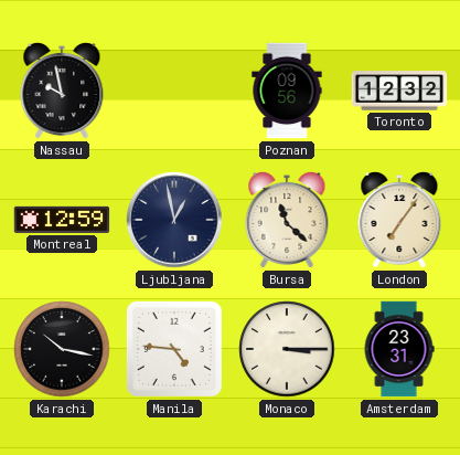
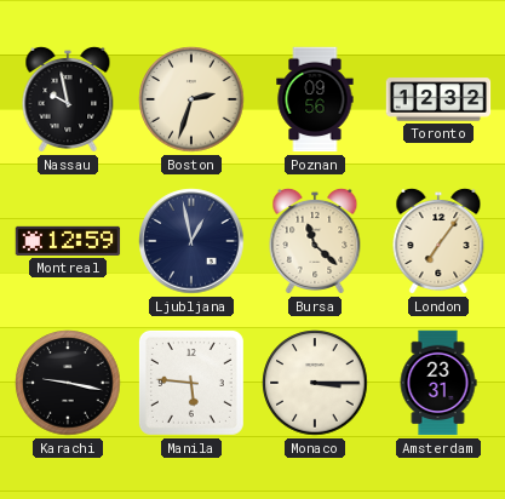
Boston: none -> 2:33
Karachi: 10:17 -> 9:17
Manila: 4:46 -> 5:46
